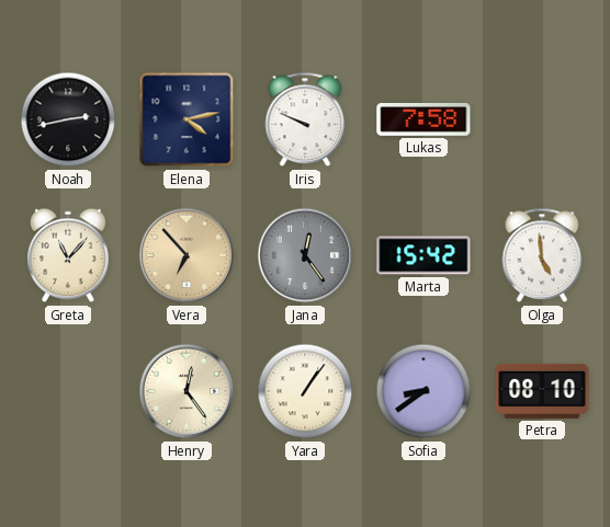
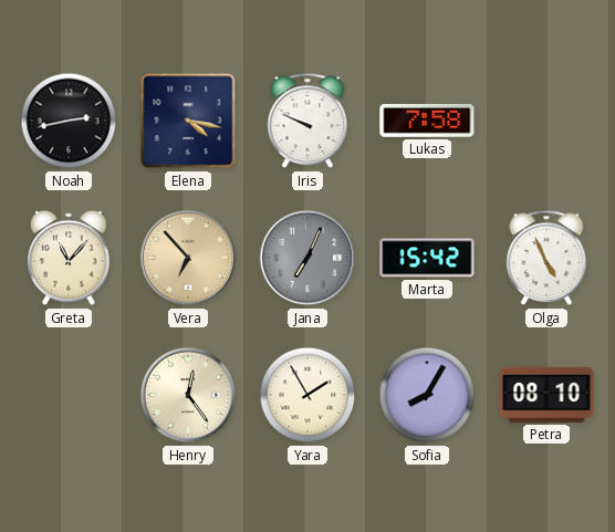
Elena: 4:13 -> 4:17
Jana: 12:24 -> 7:04
Olga: 4:59 -> 4:56
Yara: 1:06 -> 1:55
Sofia: 8:39 -> 8:05
